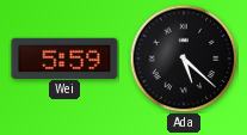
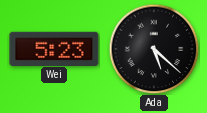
Wei: 5:59 -> 5:23
